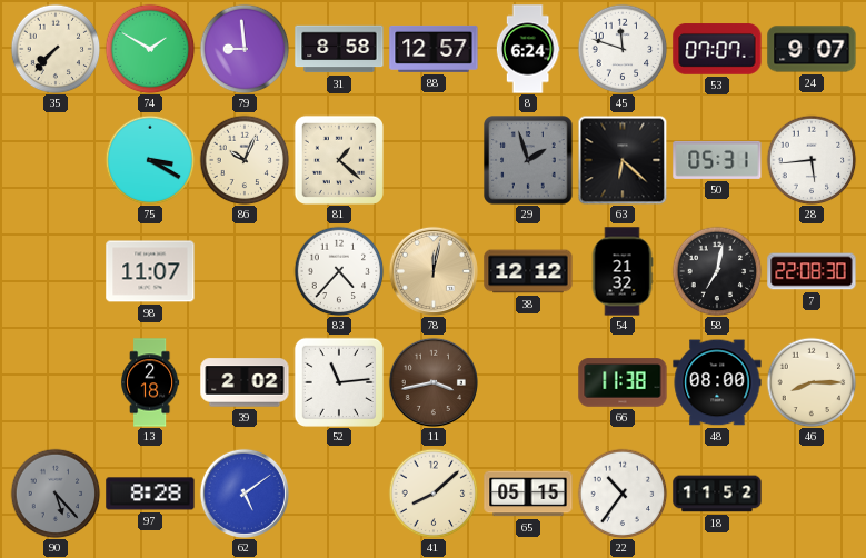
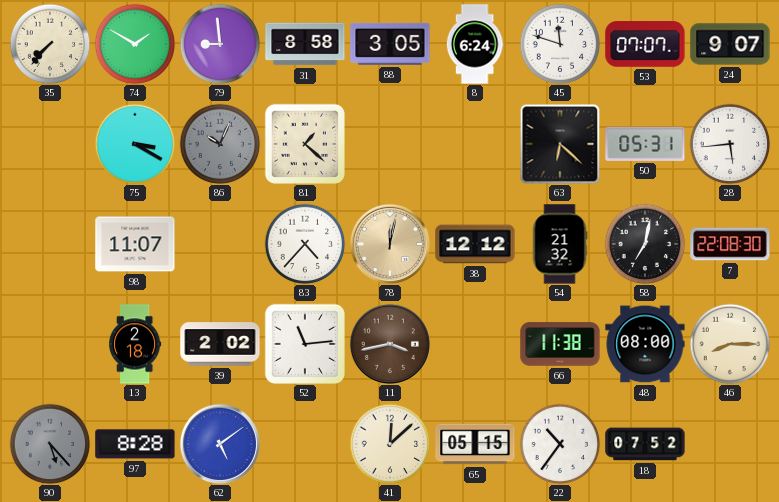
88: 12:57 -> 3:05
86 dial: cream -> grey
29: 1:57 -> none
41: 8:08 -> 12:08
18: 11:52 -> 07:52
